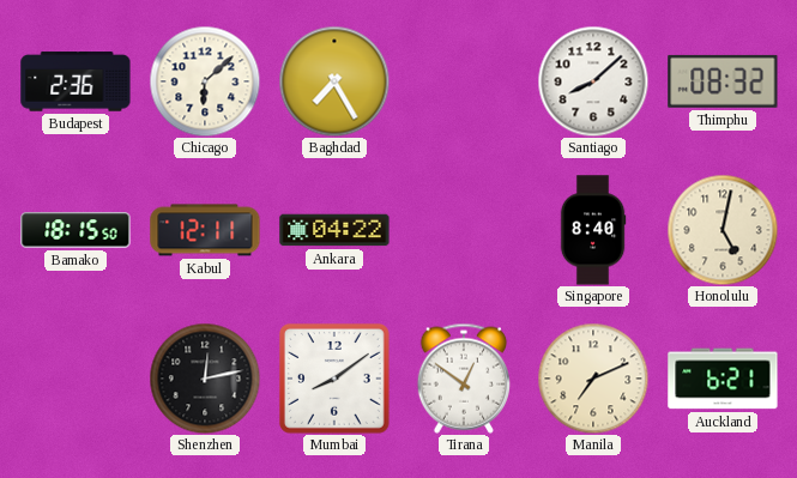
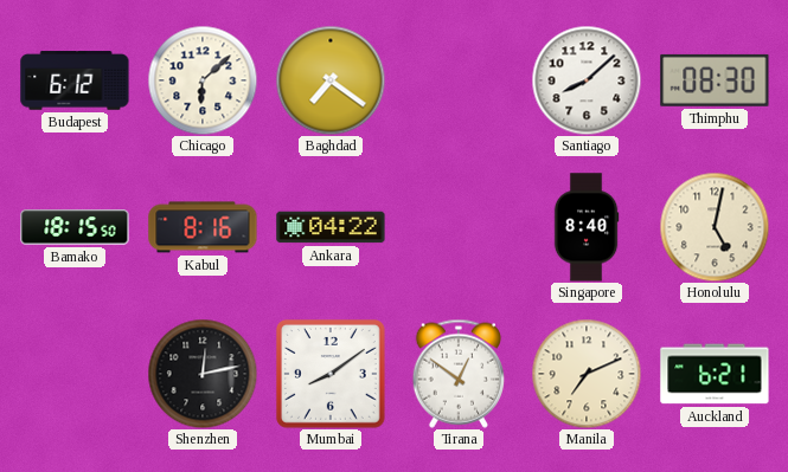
Budapest: 2:36 -> 6:12
Baghdad: 7:25 -> 7:21
Thimphu: 08:32 -> 08:30
Kabul: 12:11 -> 8:16
